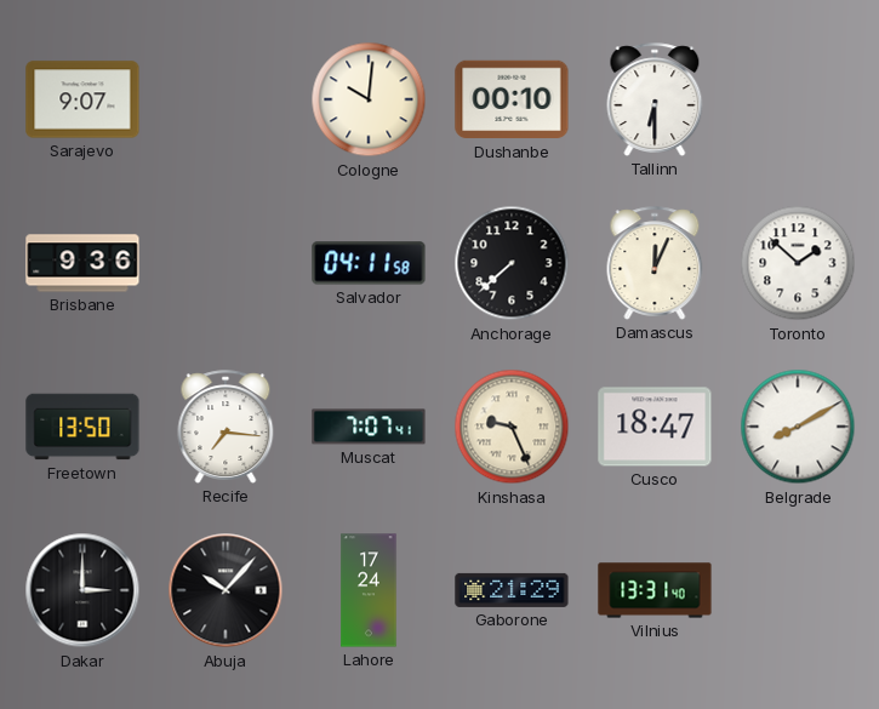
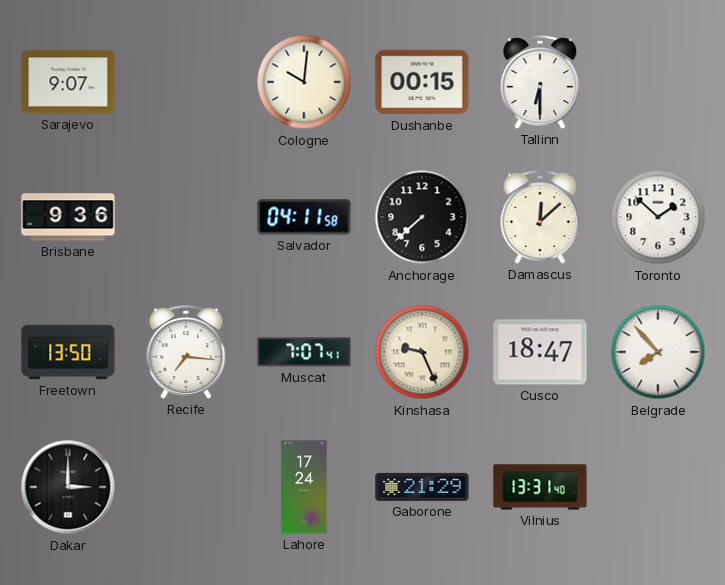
Dushanbe: 00:10 -> 00:15
Damascus: 12:04 -> 12:08
Belgrade: 8:10 -> 7:53
Abuja: 10:07 -> none
